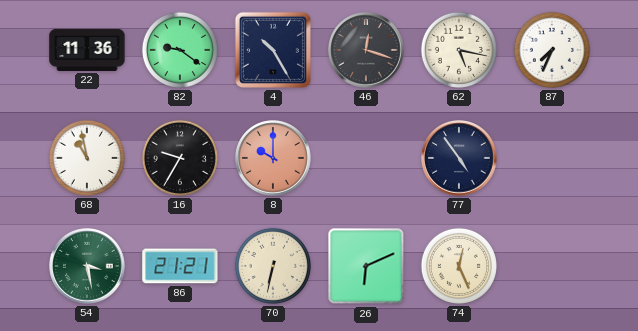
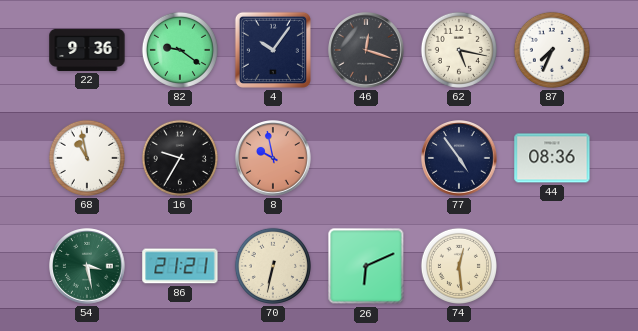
22: 11:36 -> 9:36
4: 10:25 -> 10:06
8: 10:00 -> 9:58
44: none -> 08:36
74: 12:26 -> 12:29
